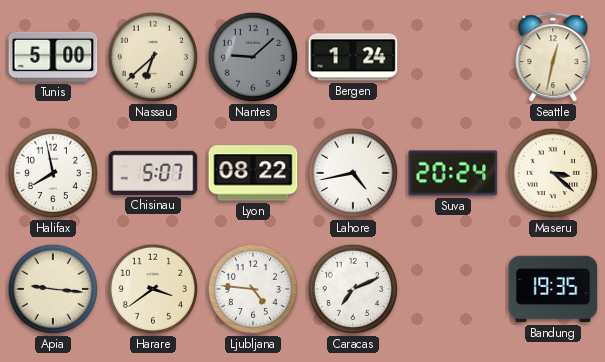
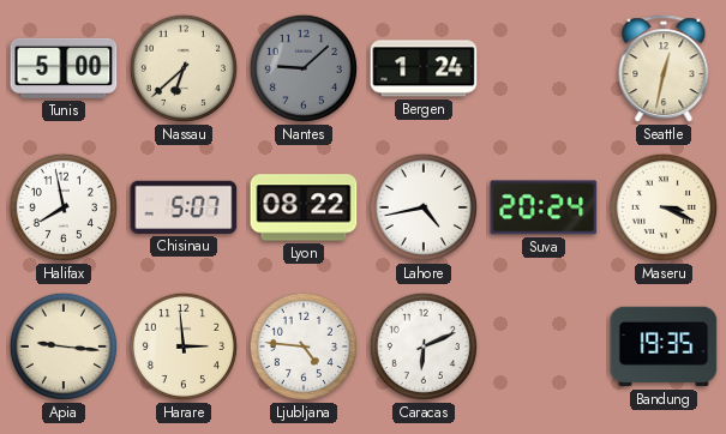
Maseru: 3:22 -> 3:19
Harare: 3:39 -> 2:59
Caracas: 7:11 -> 6:11
